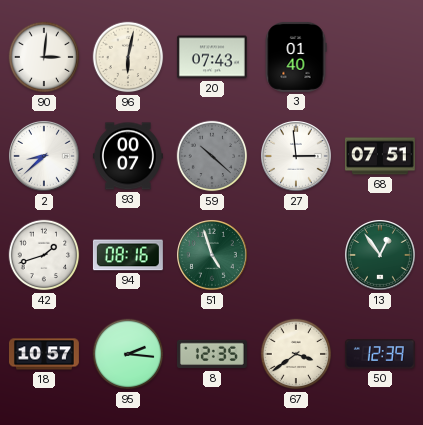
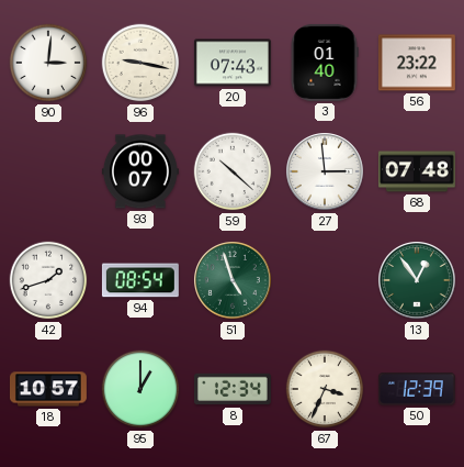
96: 6:02 -> 9:17
56: none -> 23:22
2: 8:38 -> none
59 dial: grey -> white
68: 07:51 -> 07:48
94: 08:16 -> 08:54
95: 2:16 -> 1:00
8: 12:35 -> 12:34
67: 3:39 -> 3:34
